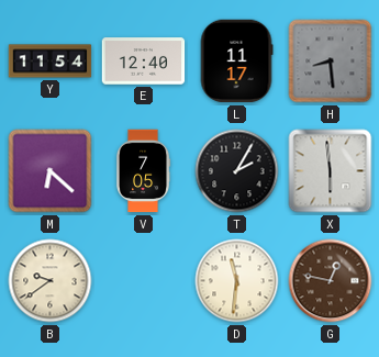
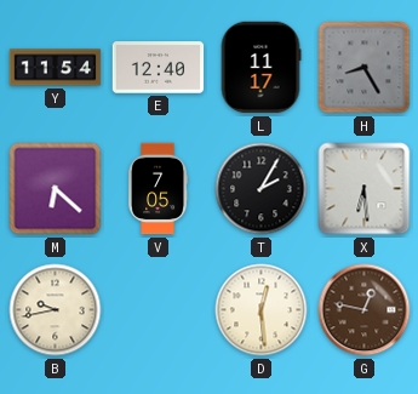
H: 8:29 -> 8:25
X: 5:59 -> 6:29
B: 9:39 -> 9:43
D: 11:31 -> 12:29
